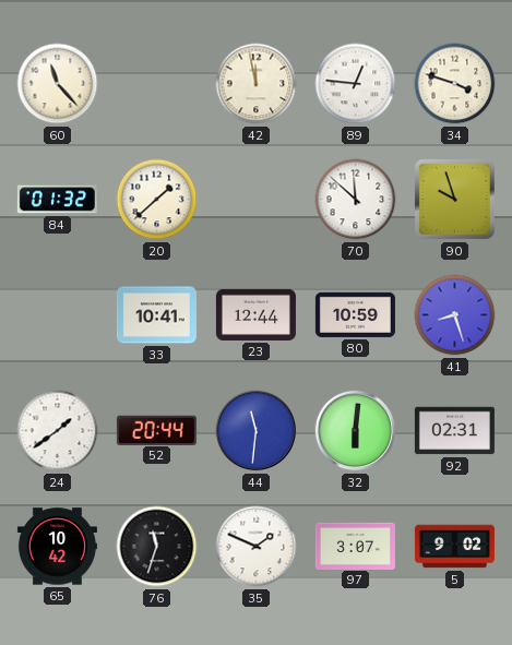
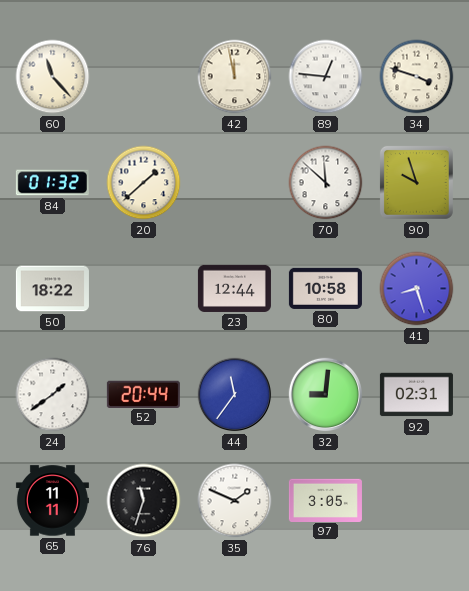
50: none -> 18:22
33: 10:41 -> none
80: 10:59 -> 10:58
44: 11:31 -> 11:36
32: 6:01 -> 9:01
65: 10:42 -> 11:11
97: 3:07 -> 3:05
5: 9:02 -> none
